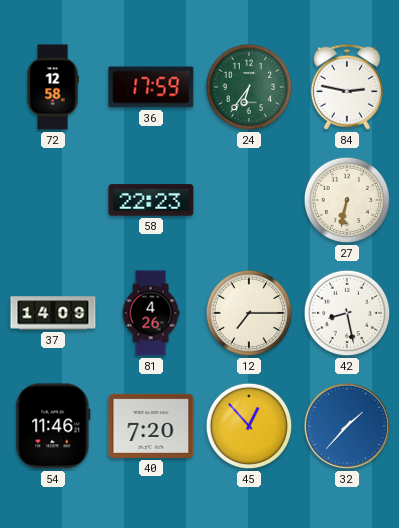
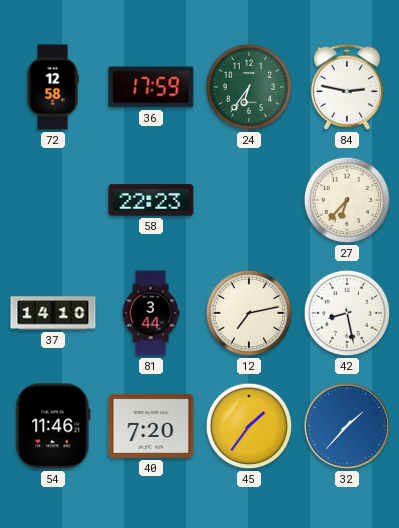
27: 6:32 -> 6:37
37: 14:09 -> 14:10
81: 4:26 -> 3:44
12: 7:15 -> 7:13
45: 12:53 -> 1:36
